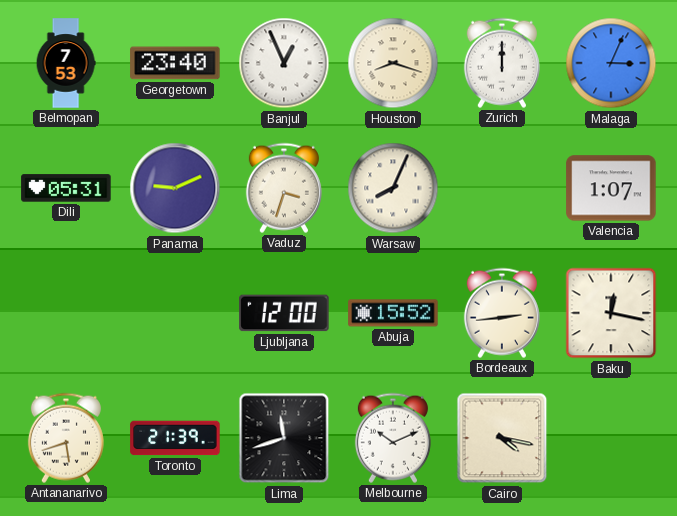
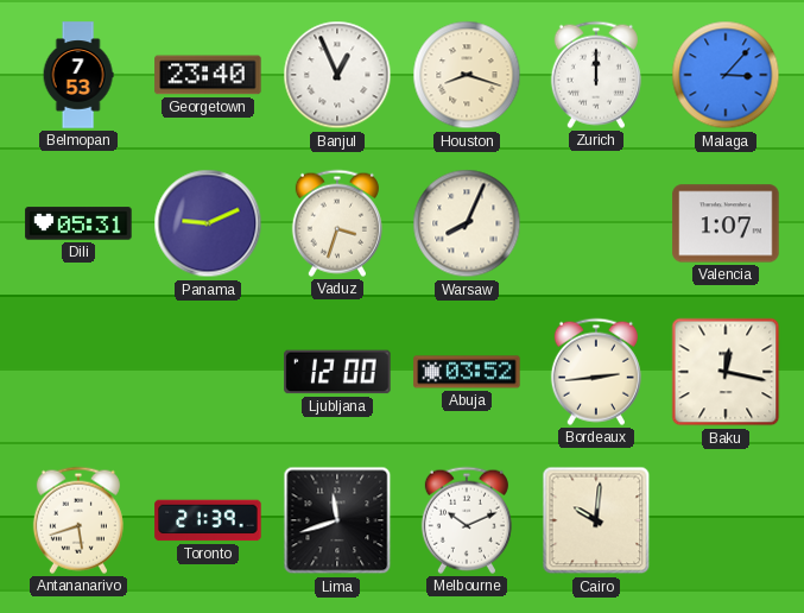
Malaga: 3:04 -> 3:07
Abuja: 15:52 -> 03:52
Cairo: 4:17 -> 10:01
